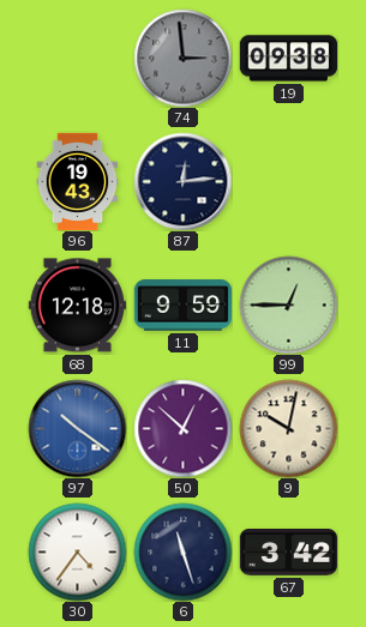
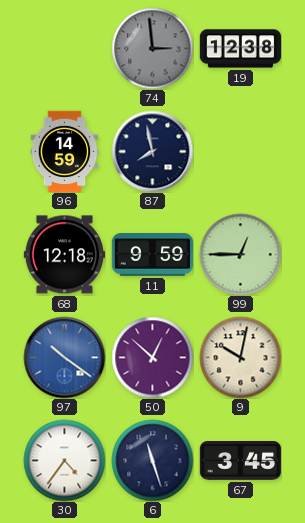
19: 09:38 -> 12:38
96: 19:43 -> 14:59
87: 12:14 -> 7:58
67: 3:42 -> 3:45
